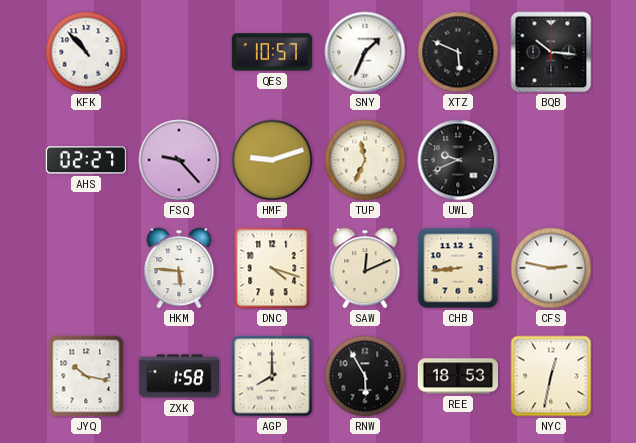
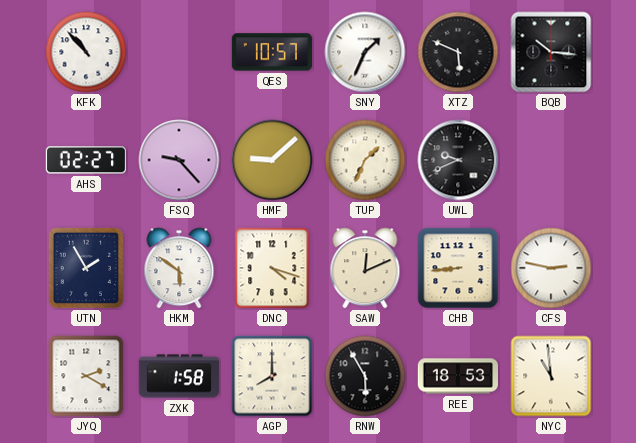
HMF: 9:12 -> 9:08
TUP: 11:34 -> 1:34
UTN: none -> 1:55
HKM: 5:46 -> 5:51
JYQ: 10:17 -> 2:20
NYC: 12:32 -> 10:59
